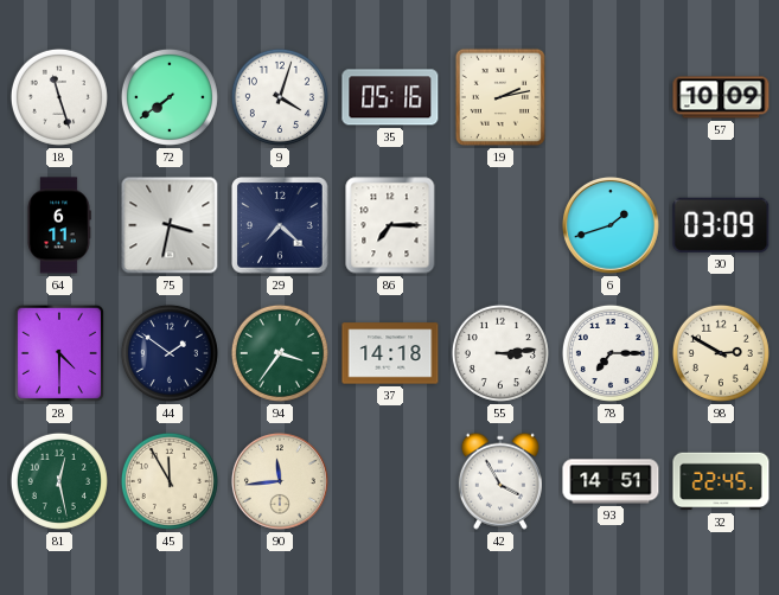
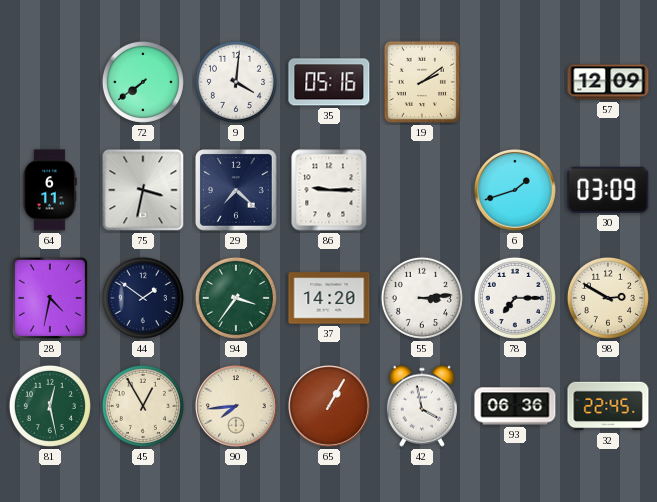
18: 11:27 -> none
9: 4:03 -> 4:01
19: 2:13 -> 2:09
57: 10:09 -> 12:09
86: 7:15 -> 9:15
28: 4:30 -> 4:32
37: 14:18 -> 14:20
45: 11:55 -> 12:55
90: 11:44 -> 7:44
65: none -> 1:05
42: 3:55 -> 3:58
93: 14:51 -> 06:36
